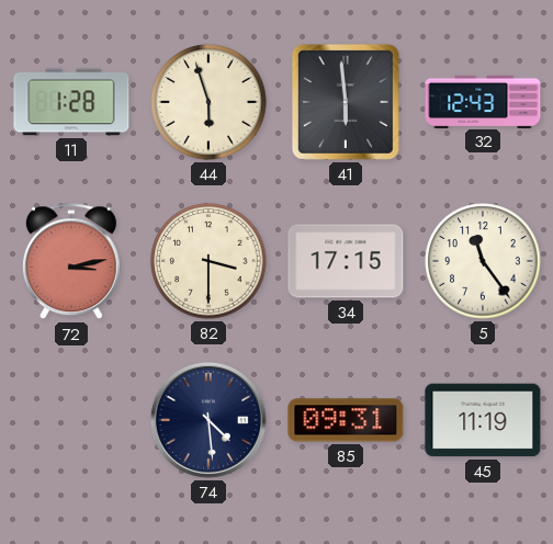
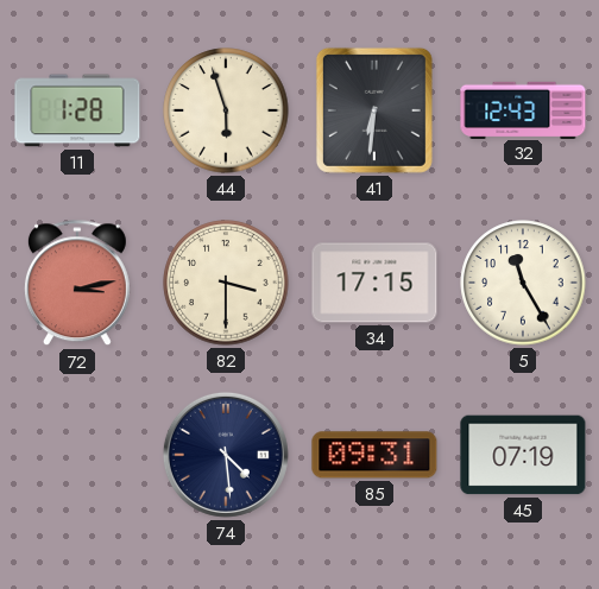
41: 5:59 -> 6:31
5: 11:24 -> 11:25
45: 11:19 -> 07:19
